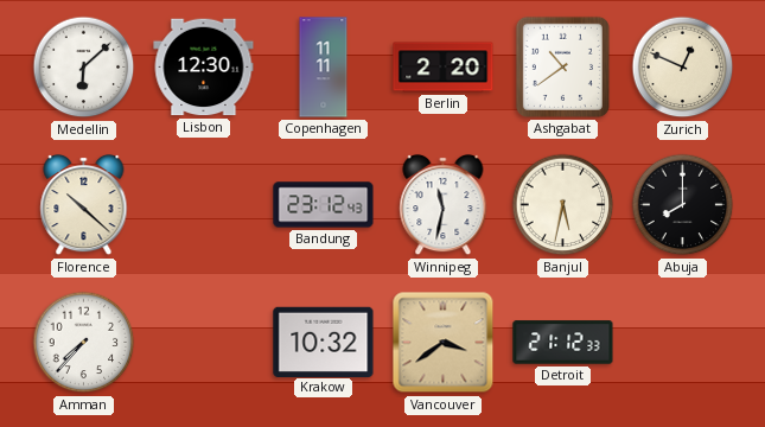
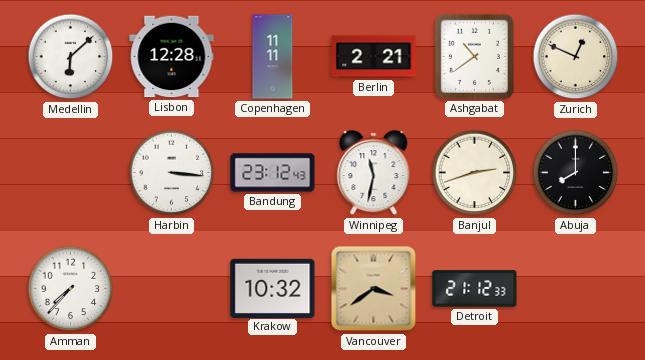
Lisbon: 12:30 -> 12:28
Berlin: 2:20 -> 2:21
Florence: 10:22 -> none
Harbin: none -> 3:16
Banjul: 5:32 -> 2:42
